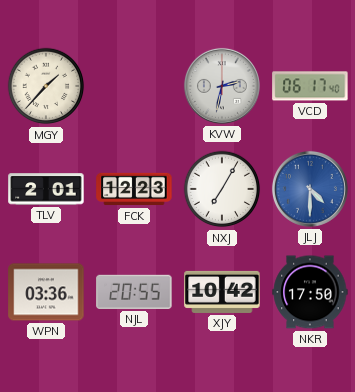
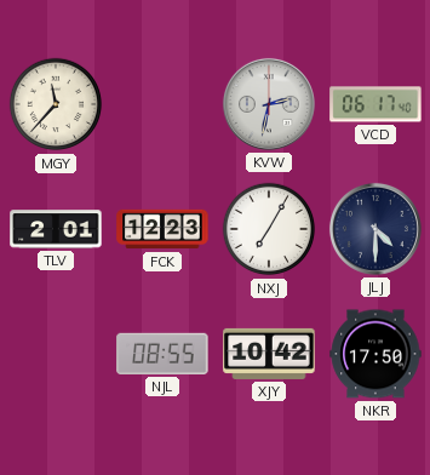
MGY: 1:37 -> 11:37
JLJ dial: blue -> navy
WPN: 03:36 -> none
NJL: 20:55 -> 08:55
